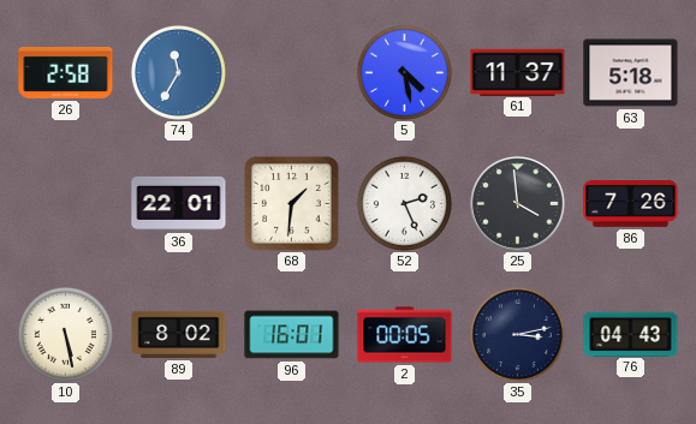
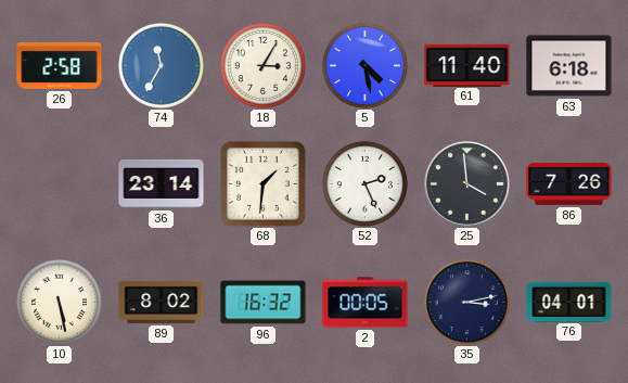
18: none -> 3:05
61: 11:37 -> 11:40
63: 5:18 -> 6:18
36: 22:01 -> 23:14
96: 16:01 -> 16:32
76: 04:43 -> 04:01
